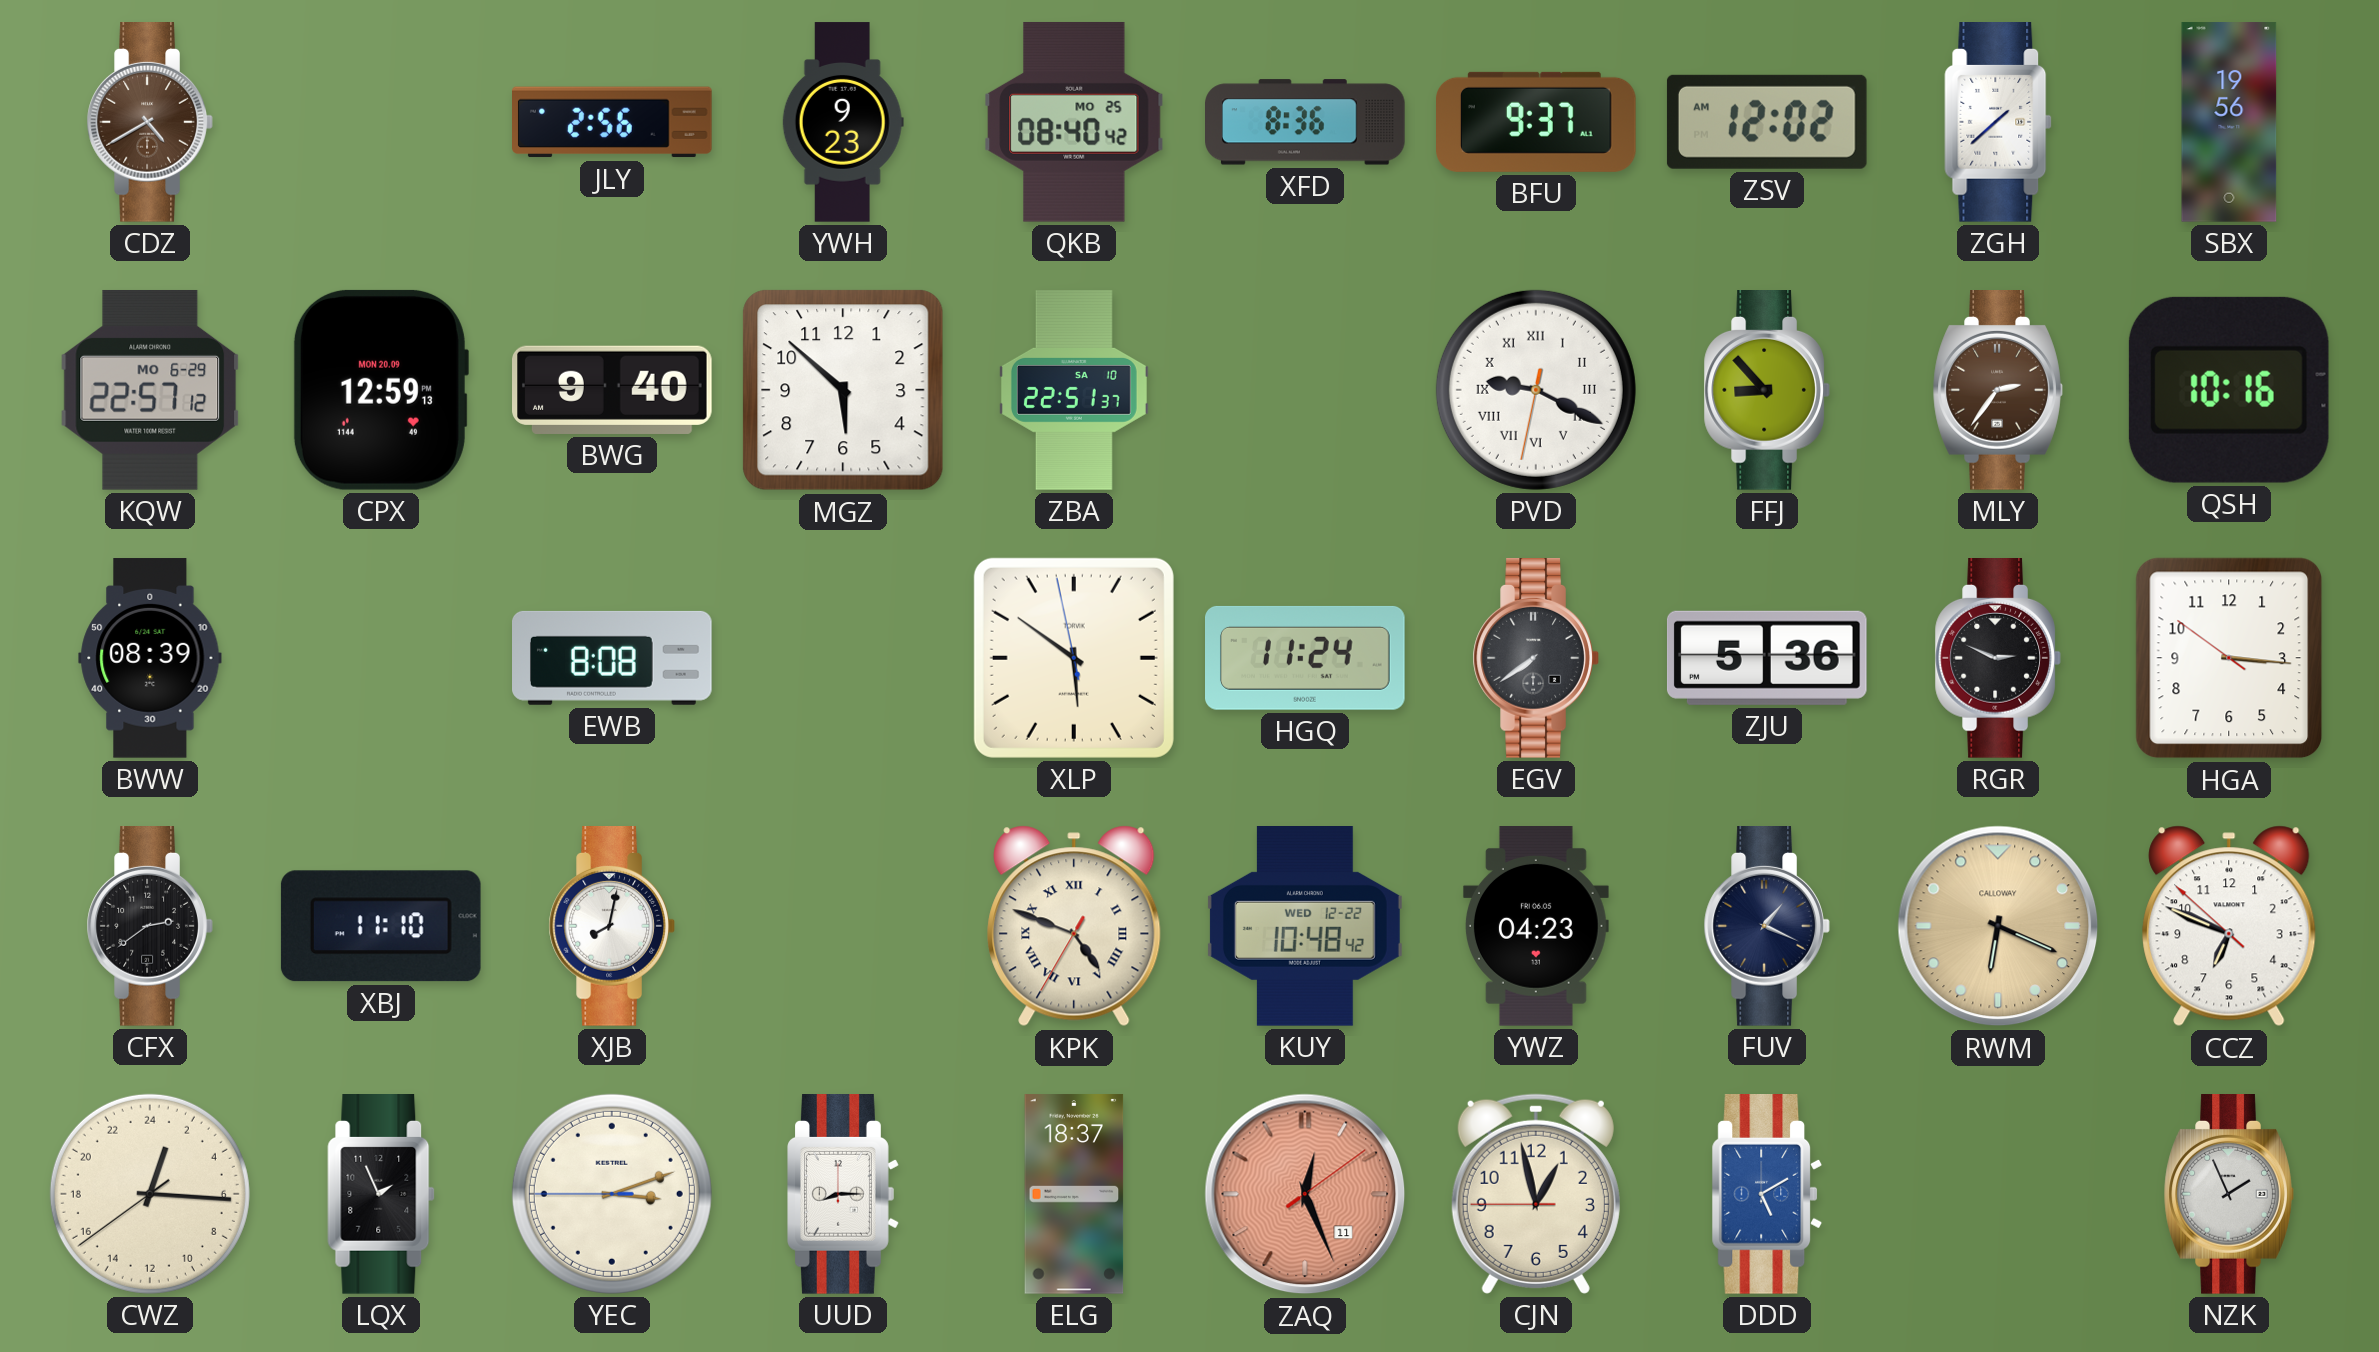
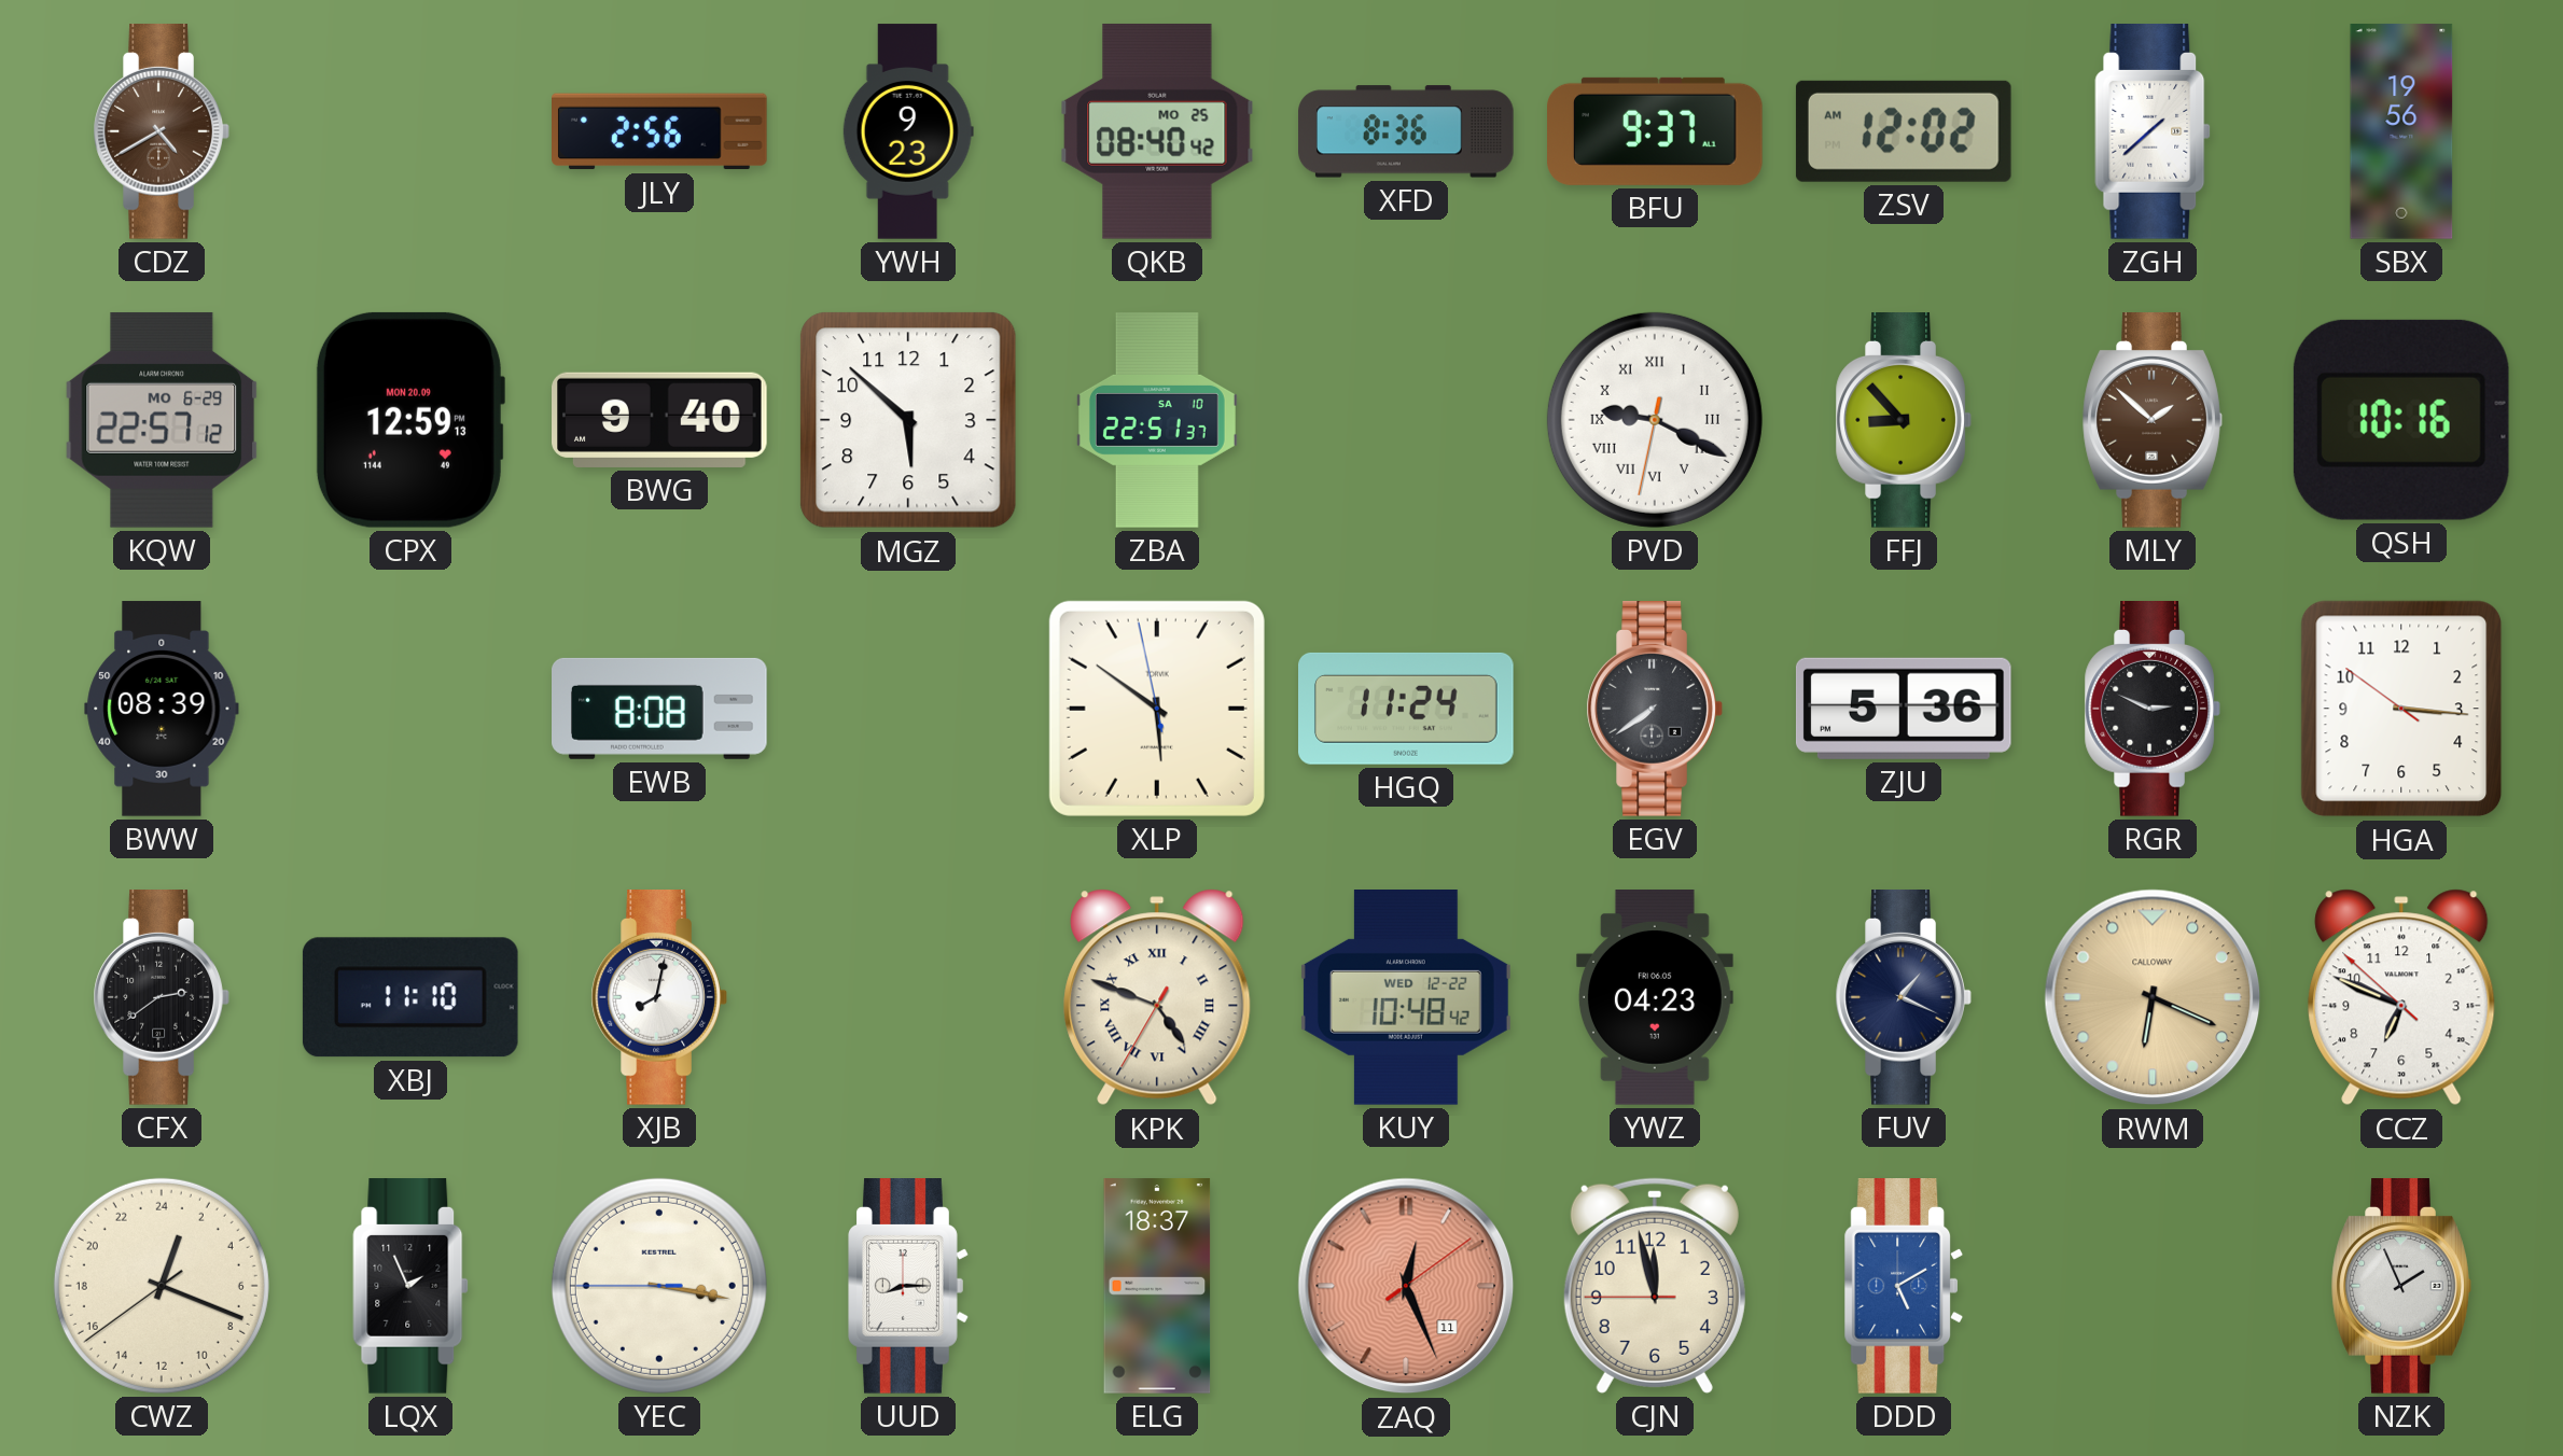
MLY: 2:36 -> 1:52
CWZ: 1:15 -> 1:18
YEC: 3:11 -> 3:16
CJN: 12:57 -> 11:57
